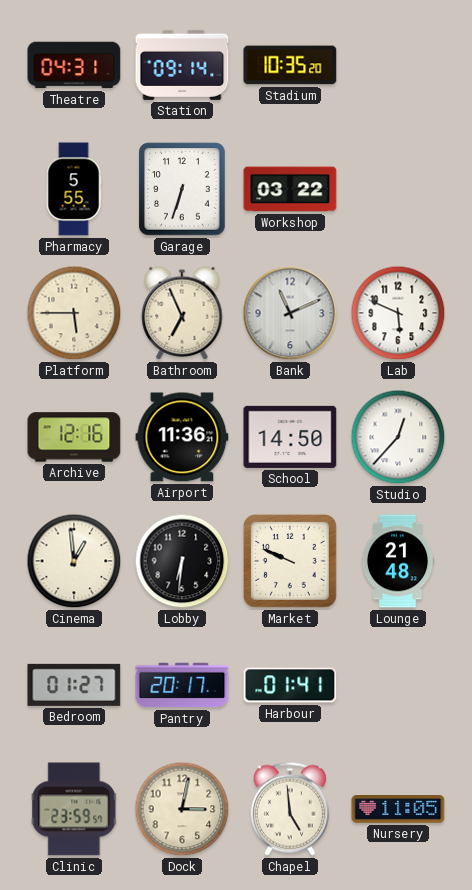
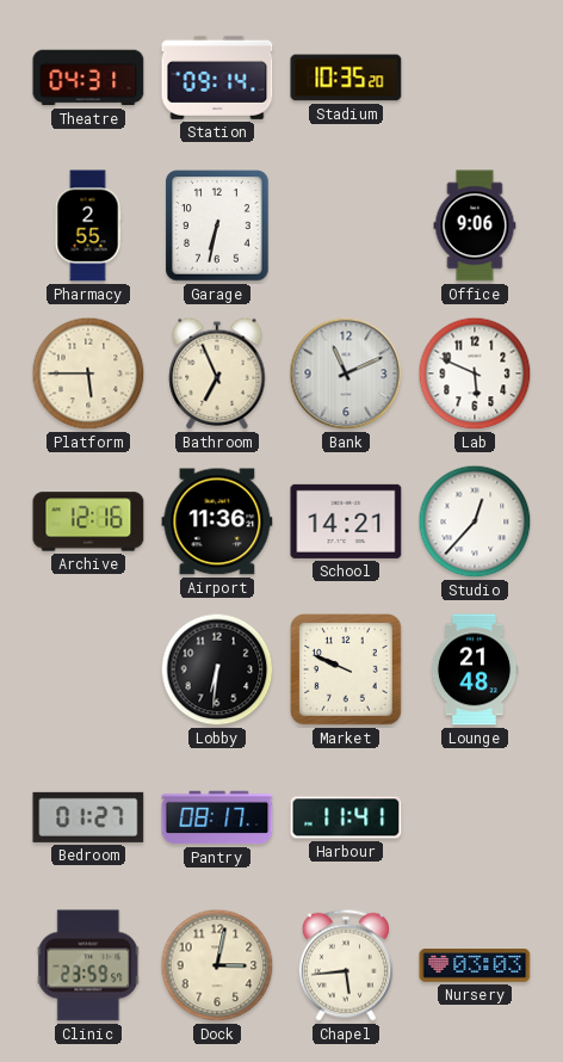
Pharmacy: 5:55 -> 2:55
Garage: 6:33 -> 6:32
Workshop: 03:22 -> none
Office: none -> 9:06
School: 14:50 -> 14:21
Cinema: 12:59 -> none
Pantry: 20:17 -> 08:17
Harbour: 01:41 -> 11:41
Chapel: 4:59 -> 5:44
Nursery: 11:05 -> 03:03
